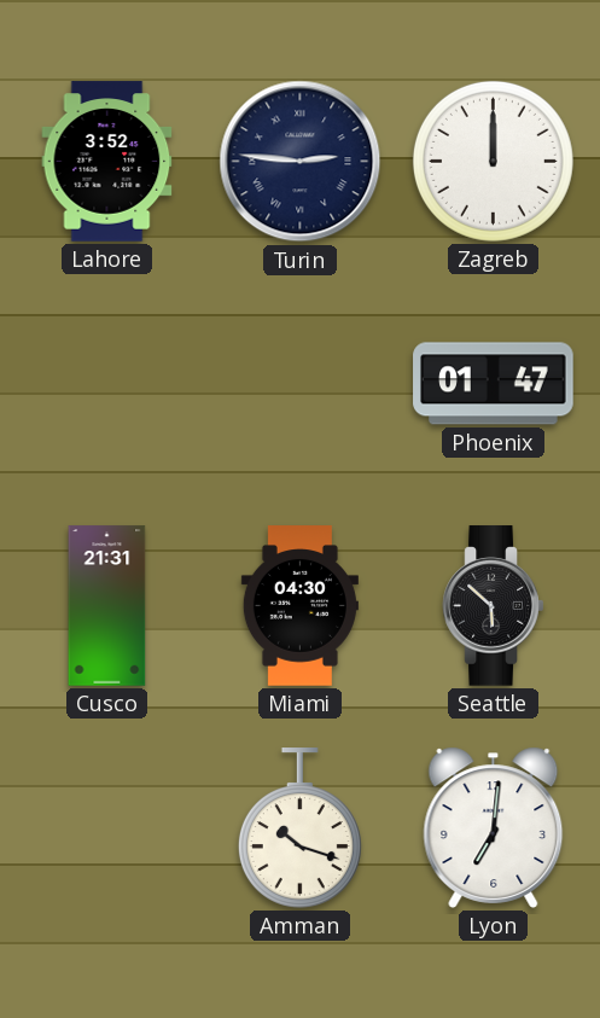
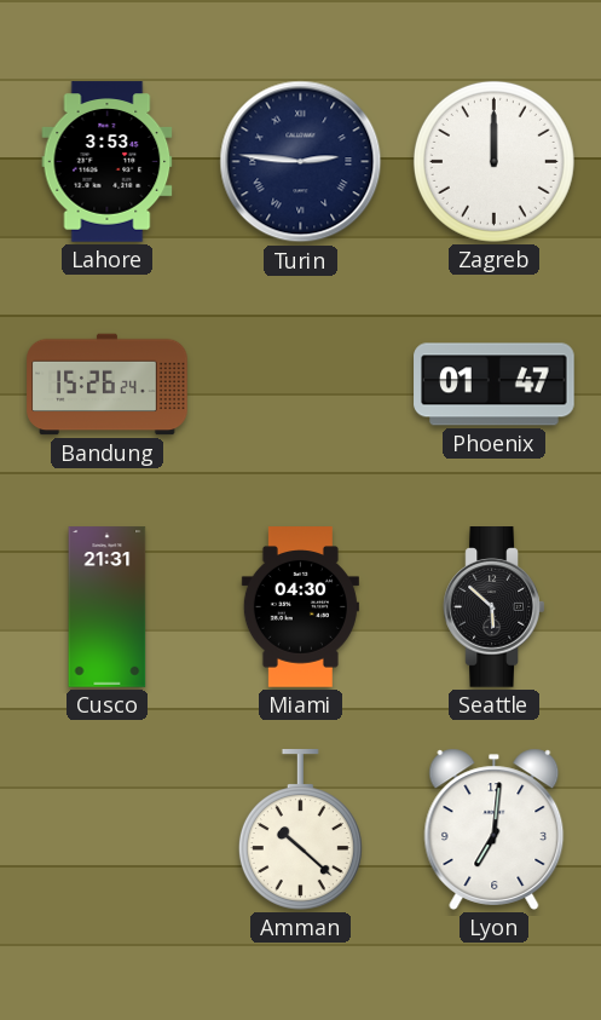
Lahore: 3:52 -> 3:53
Bandung: none -> 15:26
Amman: 10:18 -> 10:22
